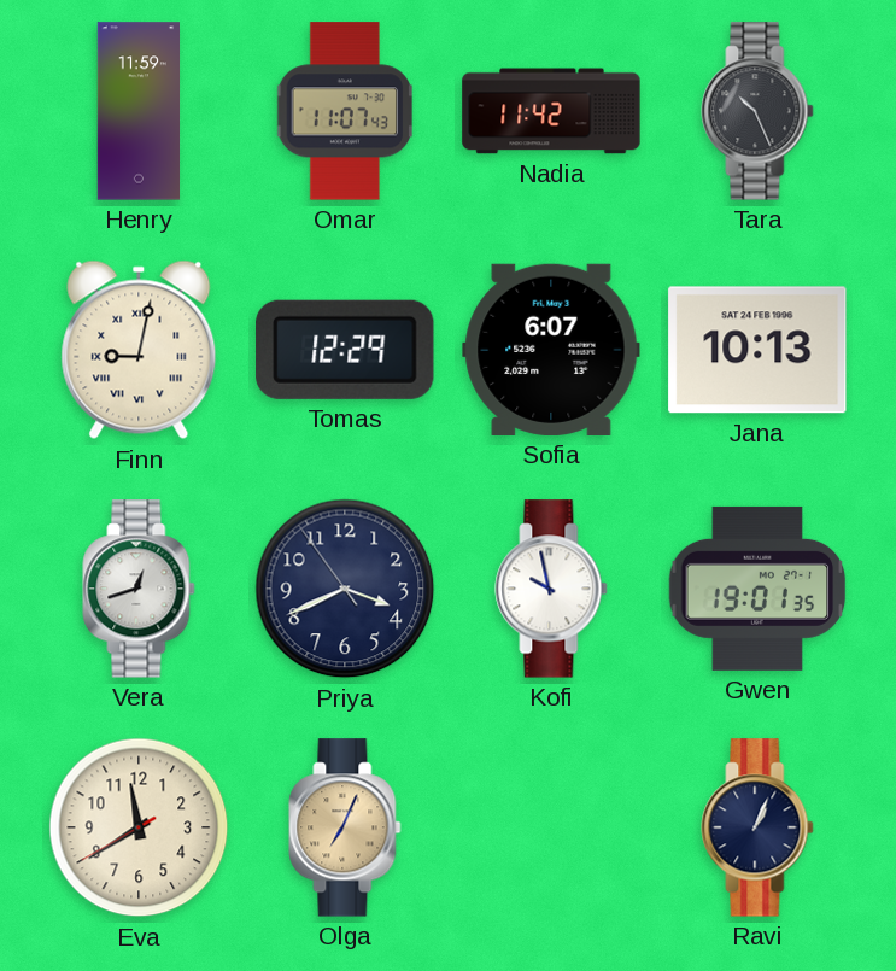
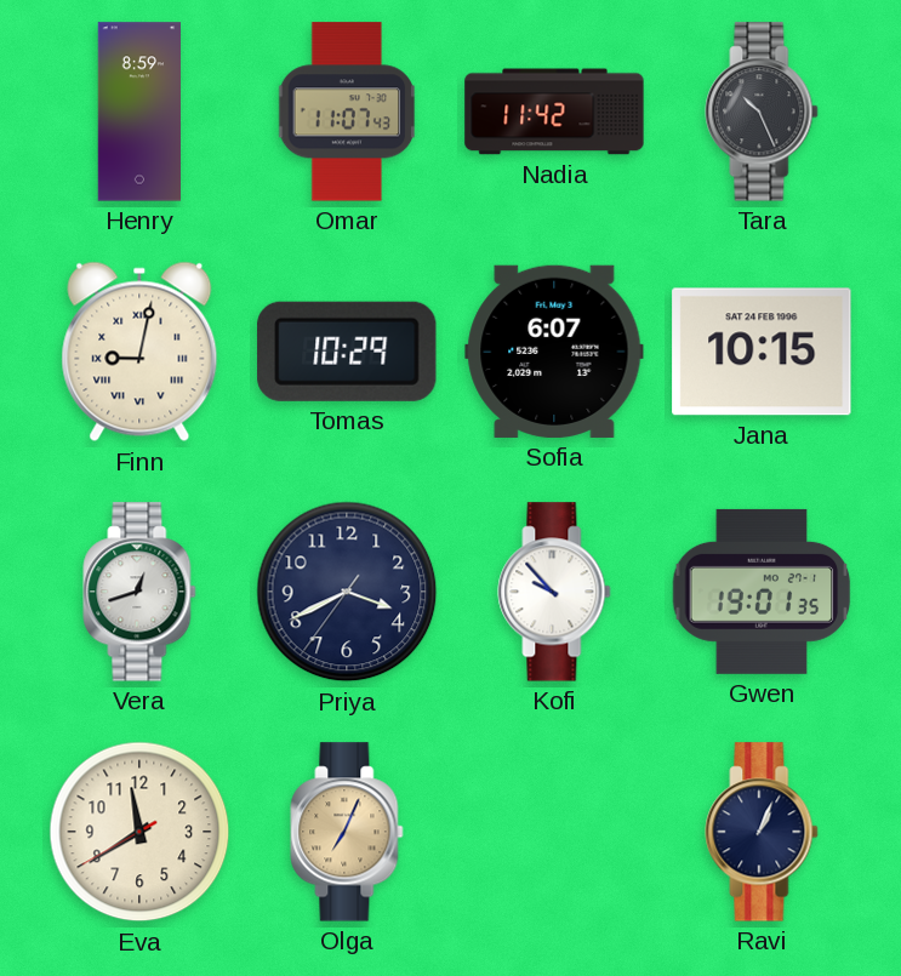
Henry: 11:59 -> 8:59
Tomas: 12:29 -> 10:29
Jana: 10:13 -> 10:15
Priya: 3:40:54 -> 3:40:36
Kofi: 9:58 -> 9:53
